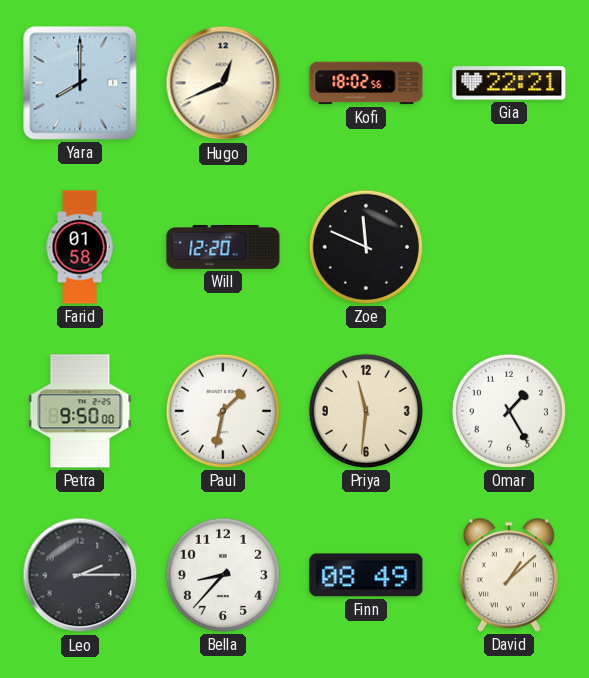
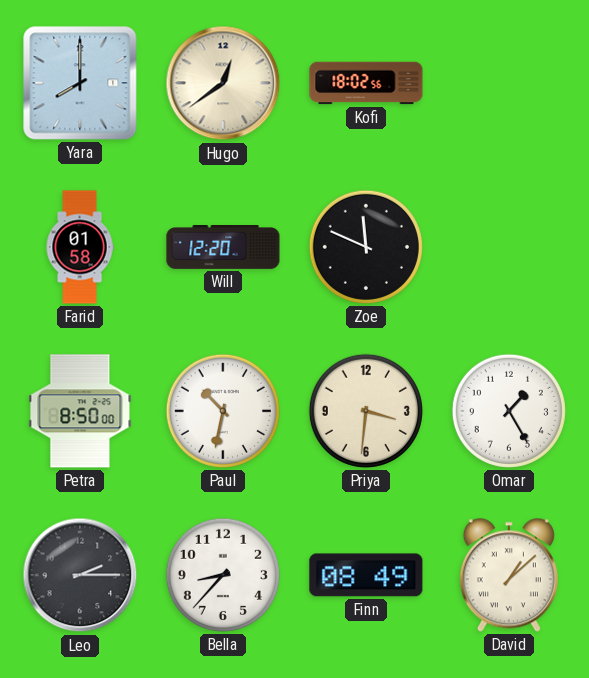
Hugo: 12:41 -> 12:39
Gia: 22:21 -> none
Petra: 9:50 -> 8:50
Paul: 1:32 -> 10:32
Priya: 11:31 -> 3:31
